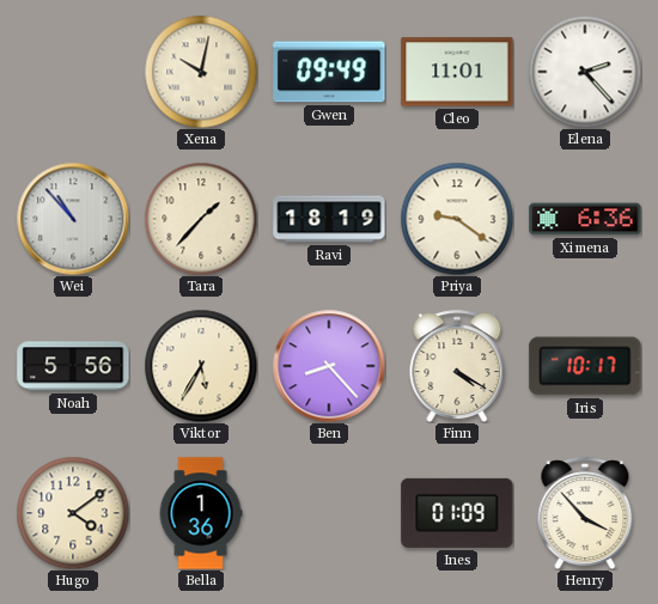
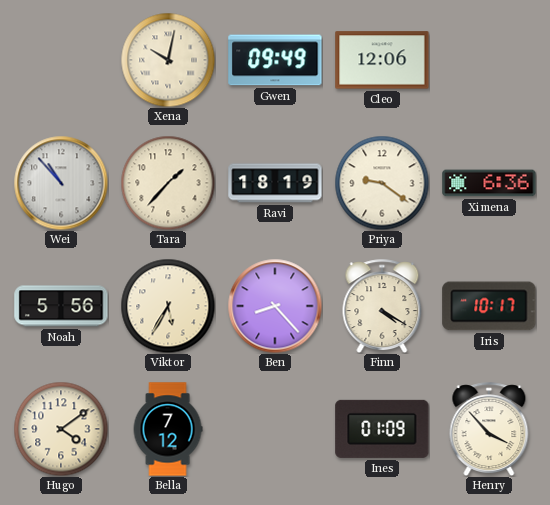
Cleo: 11:01 -> 12:06
Elena: 2:23 -> none
Bella: 1:36 -> 7:12
